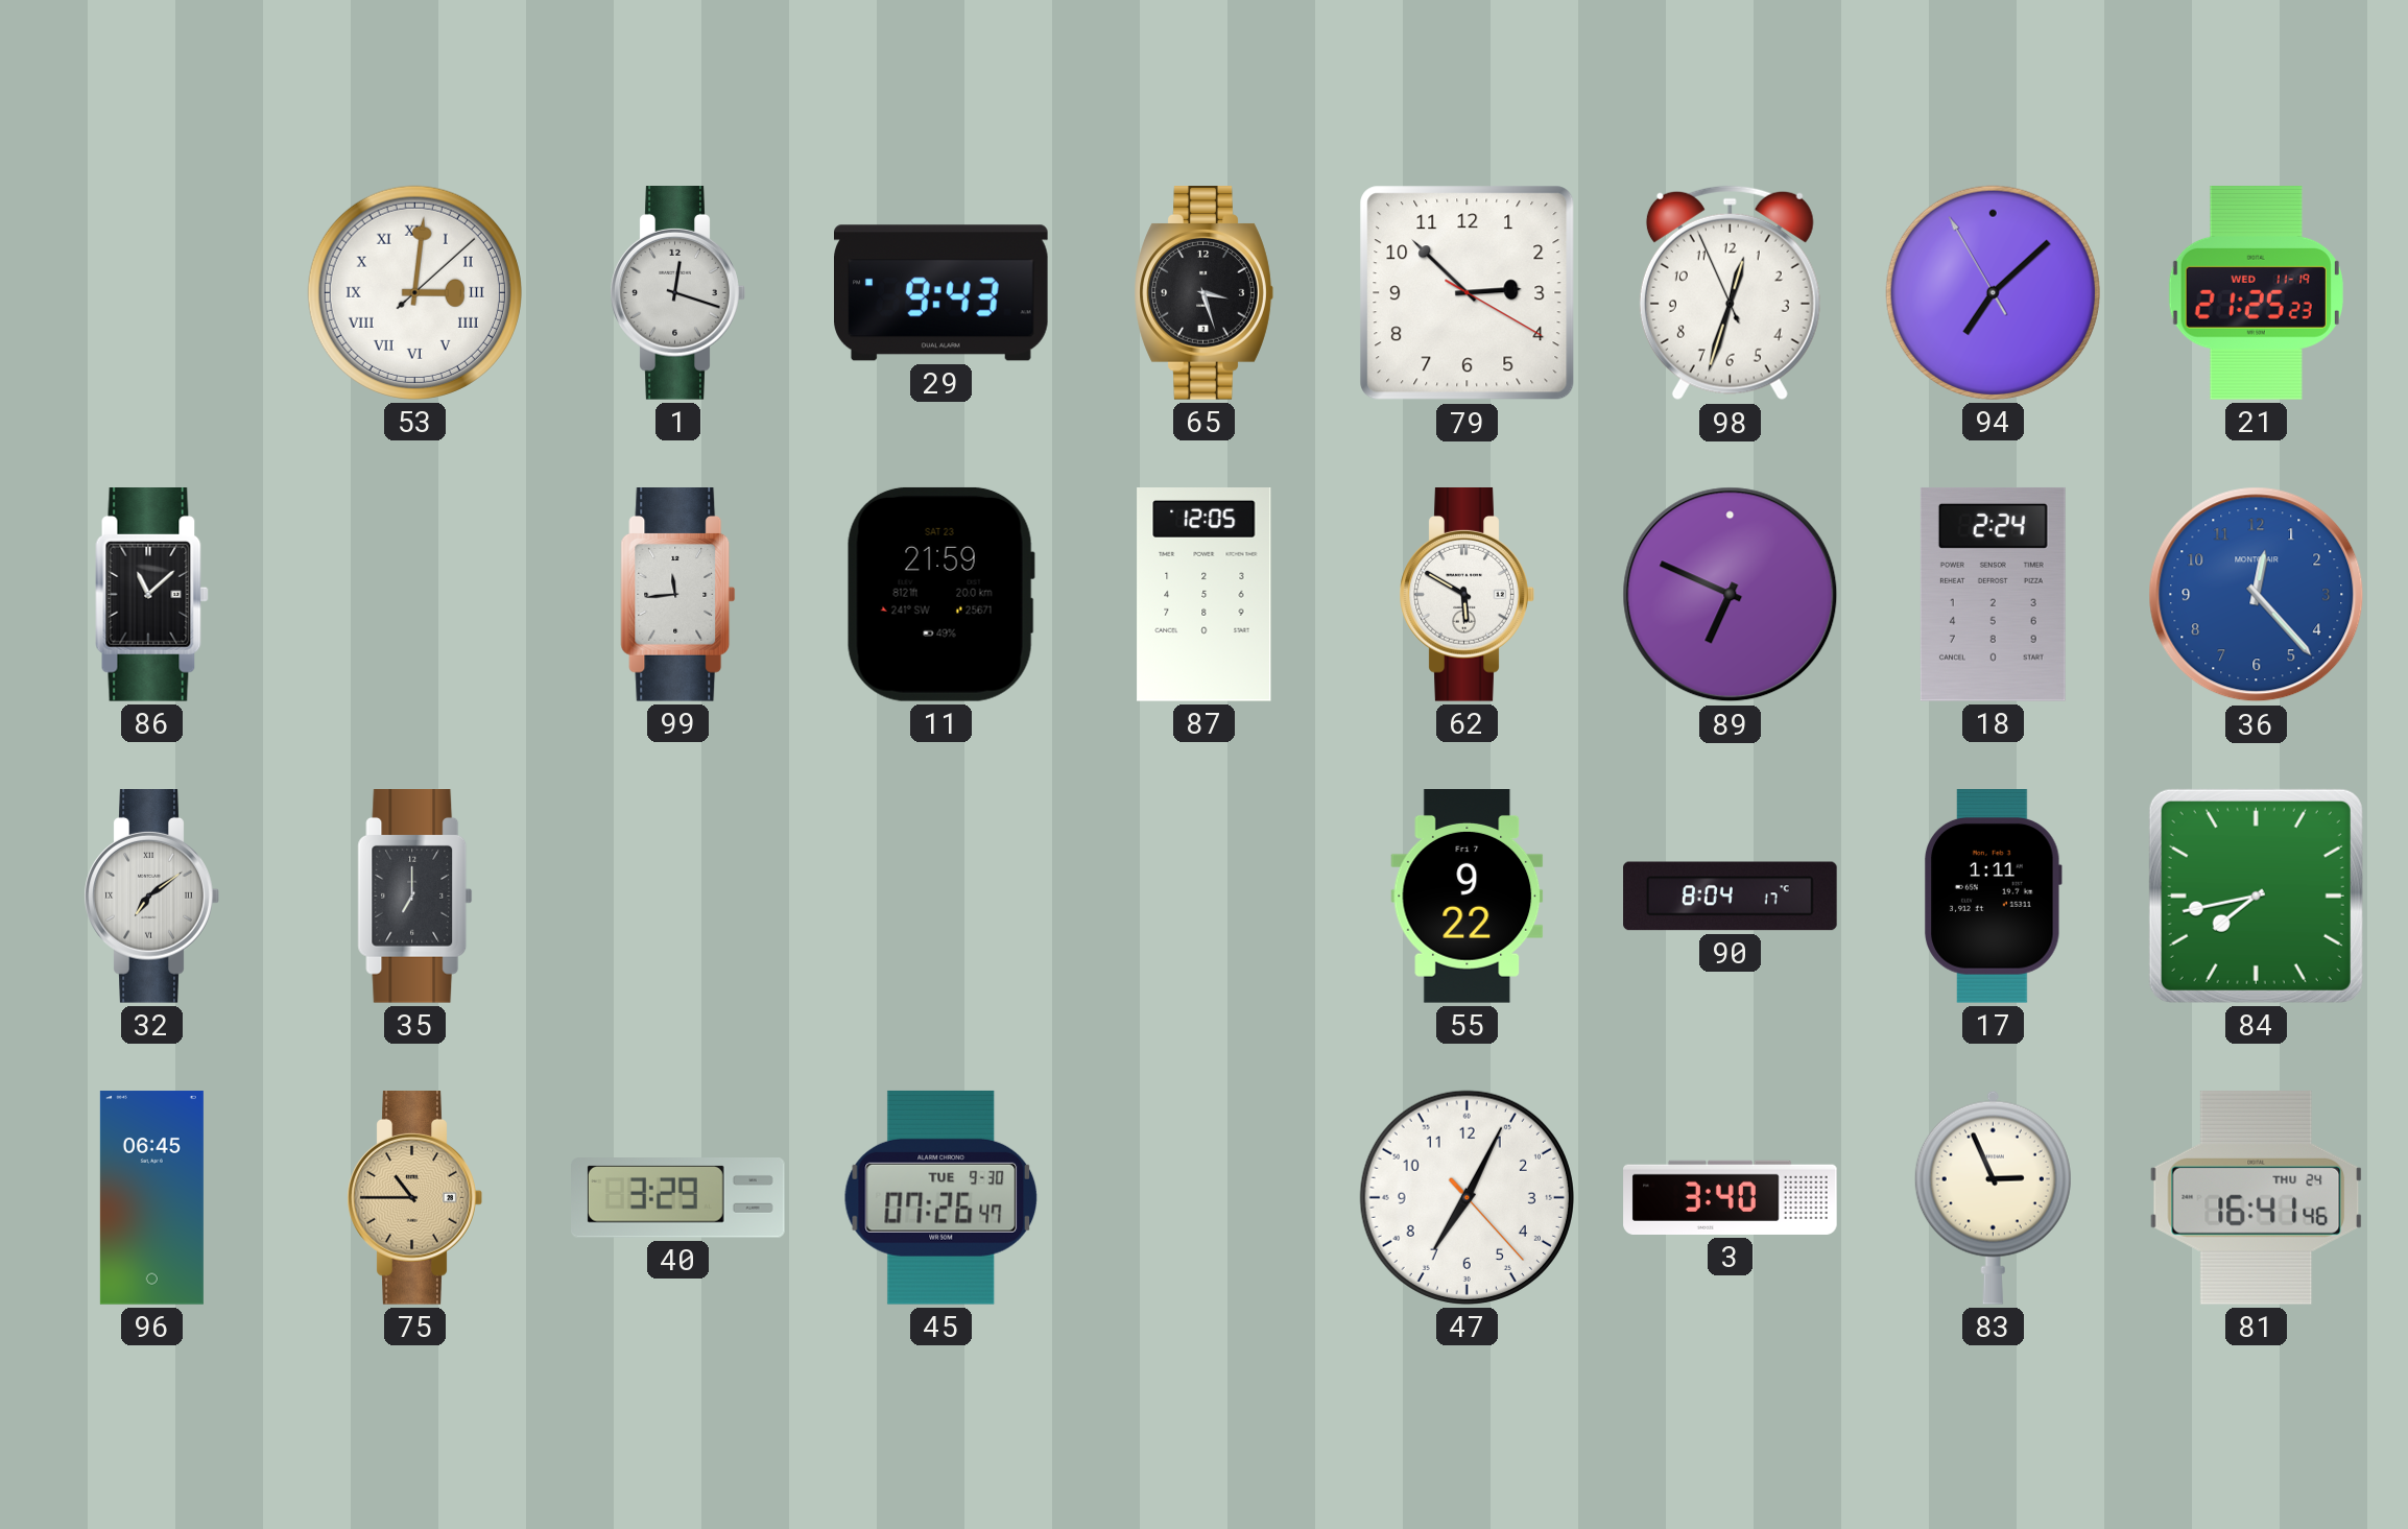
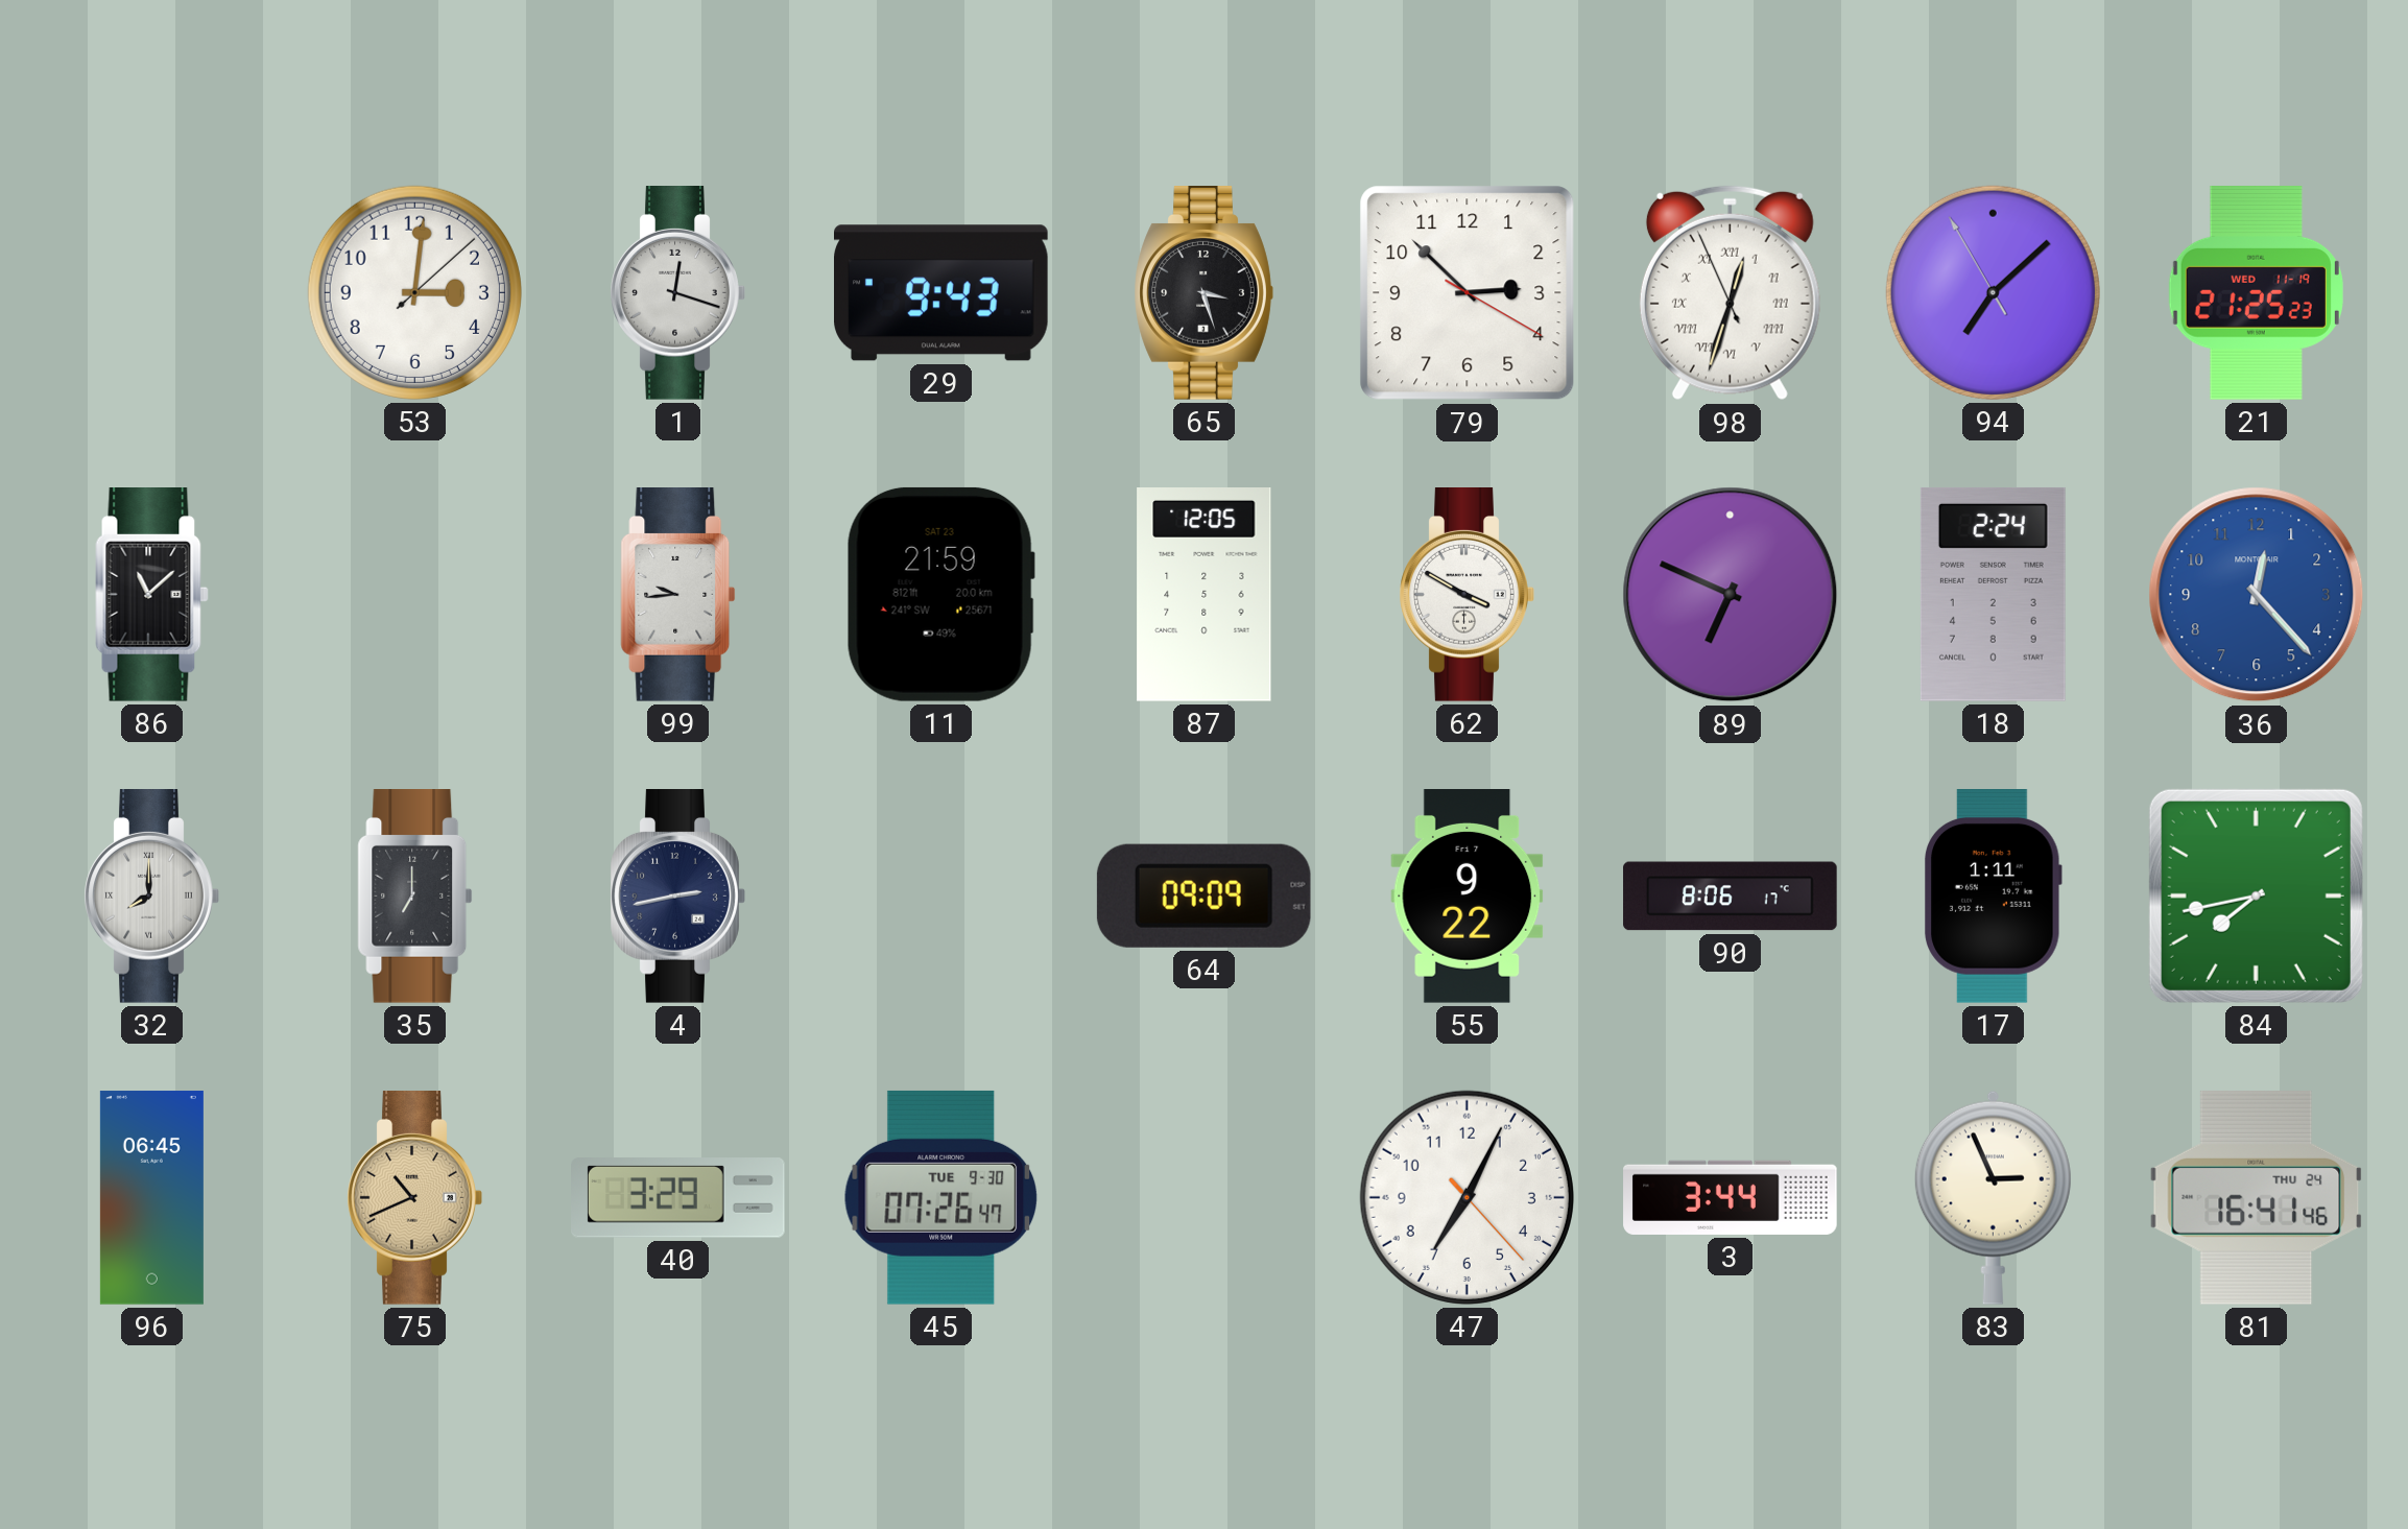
53 numerals: Roman -> Arabic
98 numerals: Arabic -> Roman
99: 11:44 -> 9:44
62: 5:50 -> 3:50
32: 7:09 -> 8:00
4: none -> 2:43
64: none -> 09:09
90: 8:04 -> 8:06
75: 10:45 -> 10:41
3: 3:40 -> 3:44
